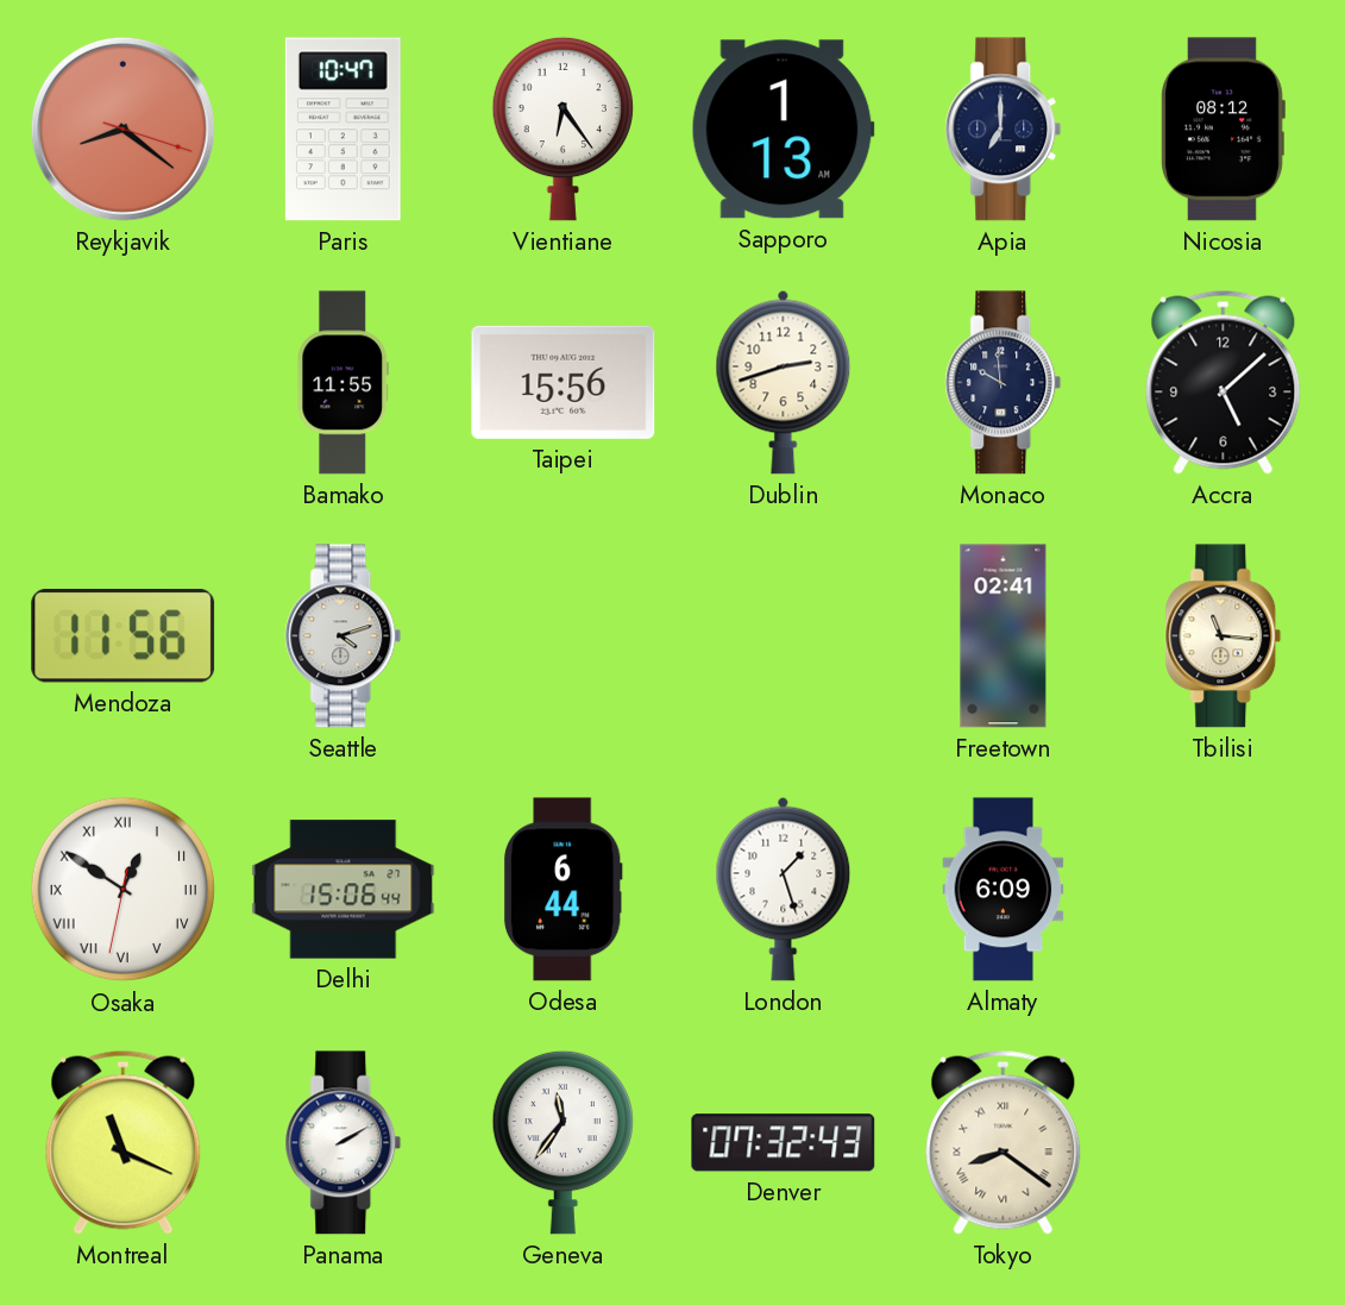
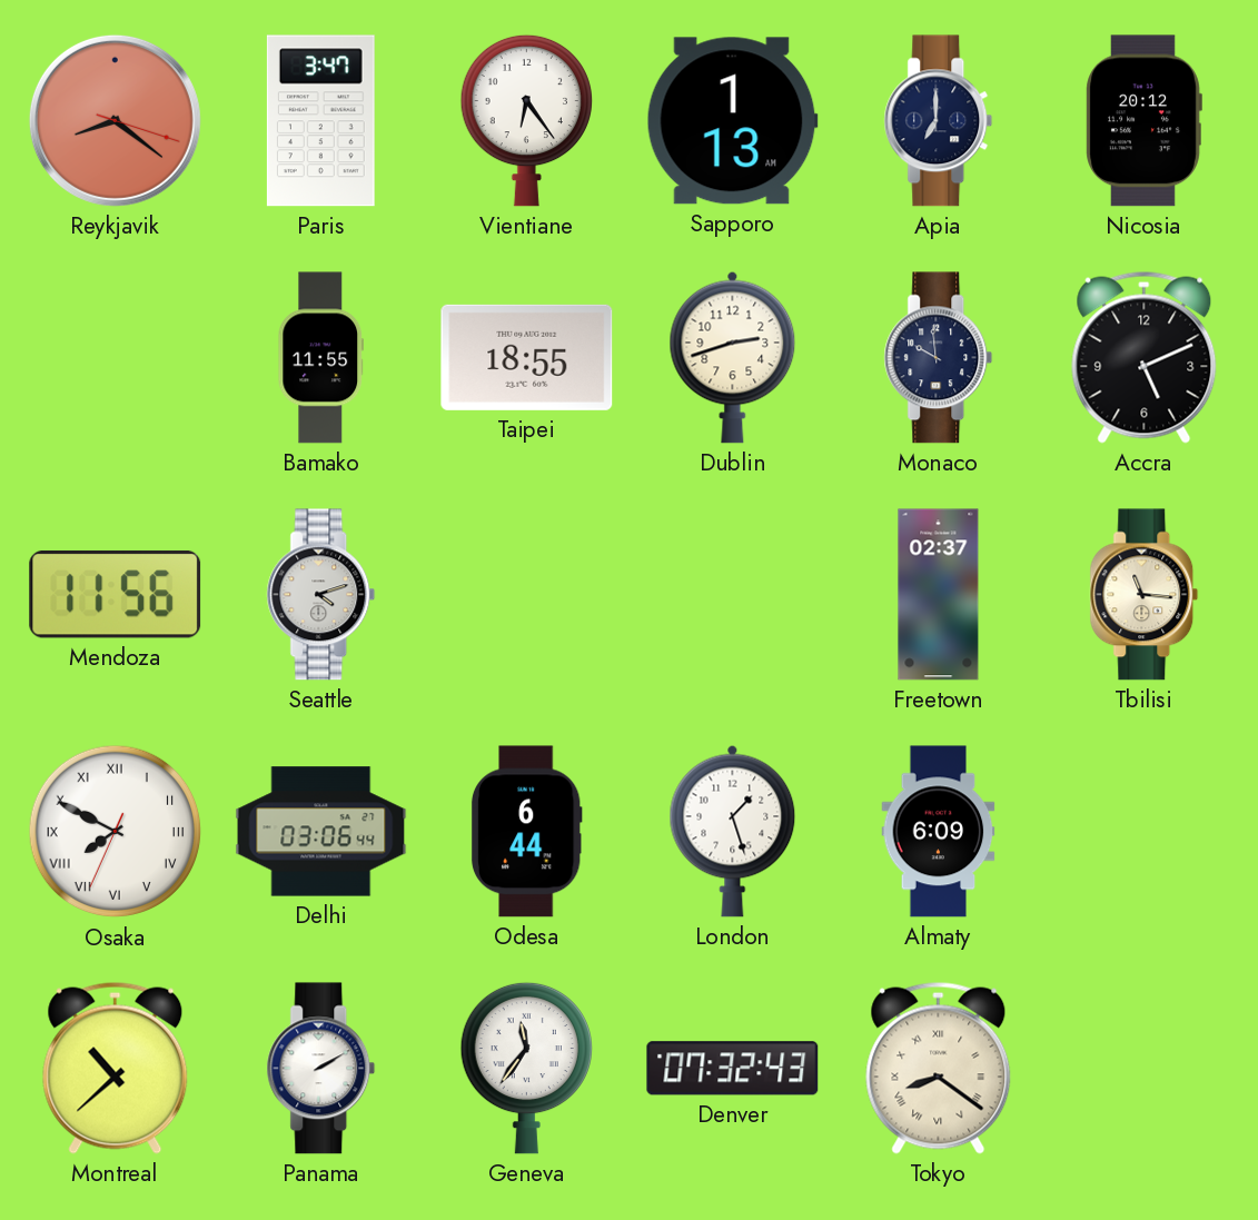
Paris: 10:47 -> 3:47
Nicosia: 08:12 -> 20:12
Taipei: 15:56 -> 18:55
Accra: 5:08 -> 5:11
Freetown: 02:41 -> 02:37
Osaka: 12:50 -> 7:49
Delhi: 15:06 -> 03:06
Montreal: 11:19 -> 10:38
